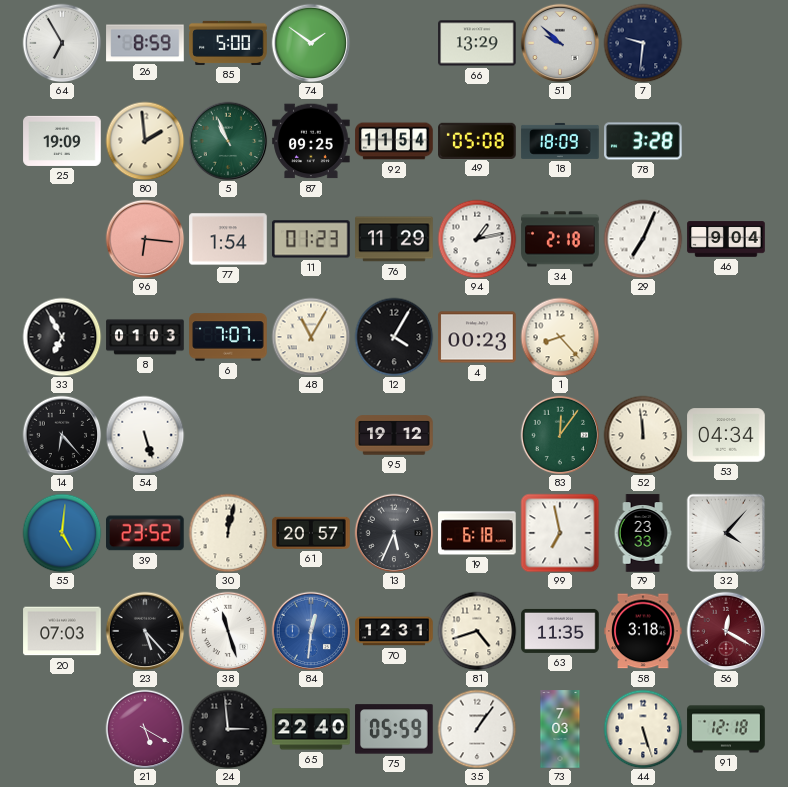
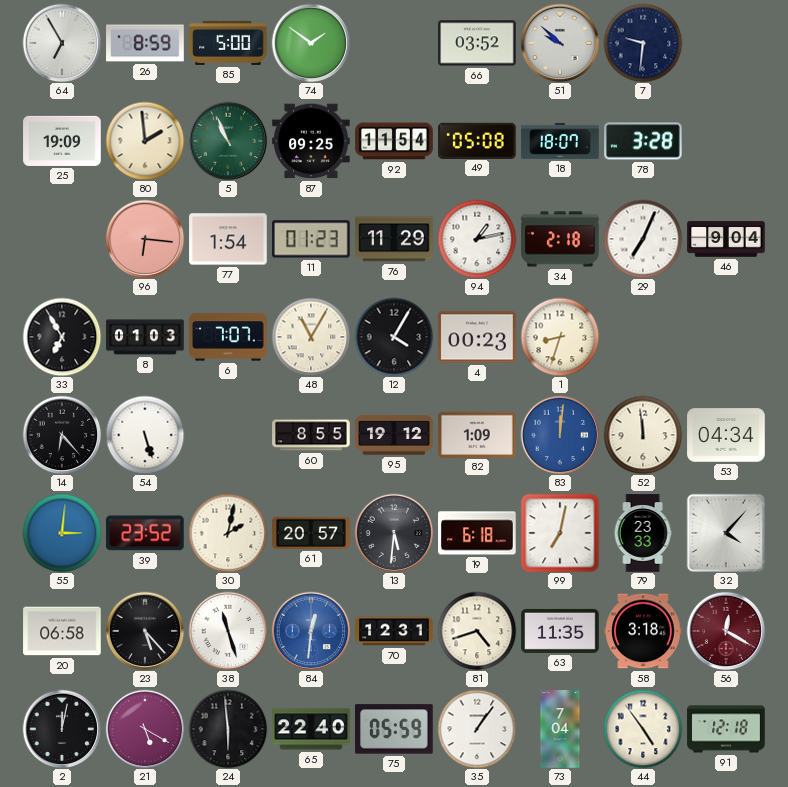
66: 13:29 -> 03:52
18: 18:09 -> 18:07
1: 8:23 -> 8:33
60: none -> 8:55
82: none -> 1:09
83: 12:06 -> 12:01
83 dial: green -> blue
55: 5:01 -> 3:01
30: 12:02 -> 2:02
13: 5:34 -> 5:31
99: 6:58 -> 7:02
20: 07:03 -> 06:58
2: none -> 12:02
24: 2:59 -> 5:59
73: 7:03 -> 7:04
44: 5:27 -> 4:54
